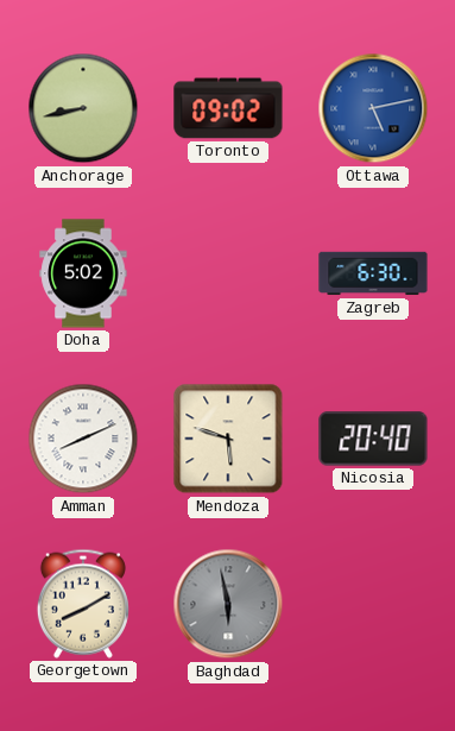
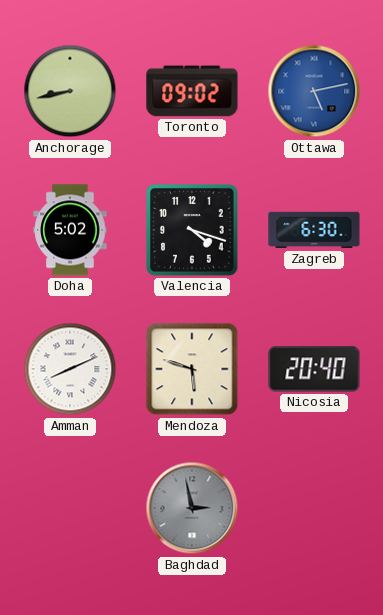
Valencia: none -> 4:18
Georgetown: 8:10 -> none
Baghdad: 5:58 -> 2:58
